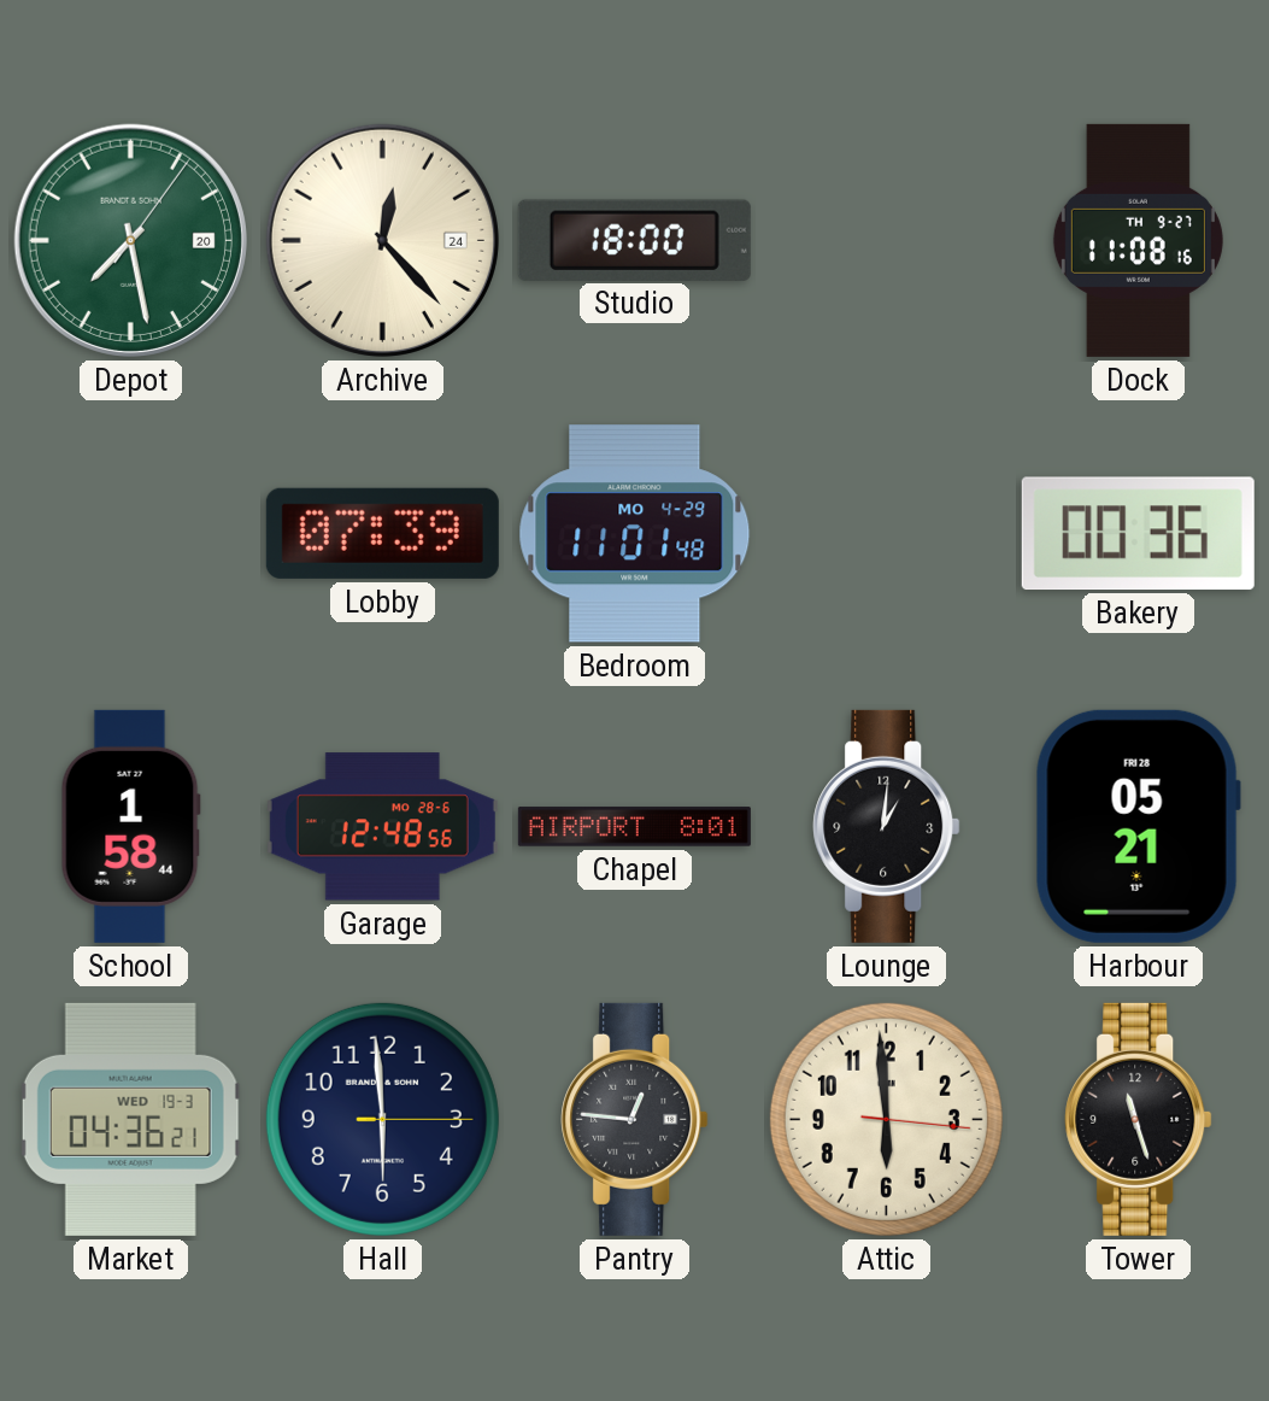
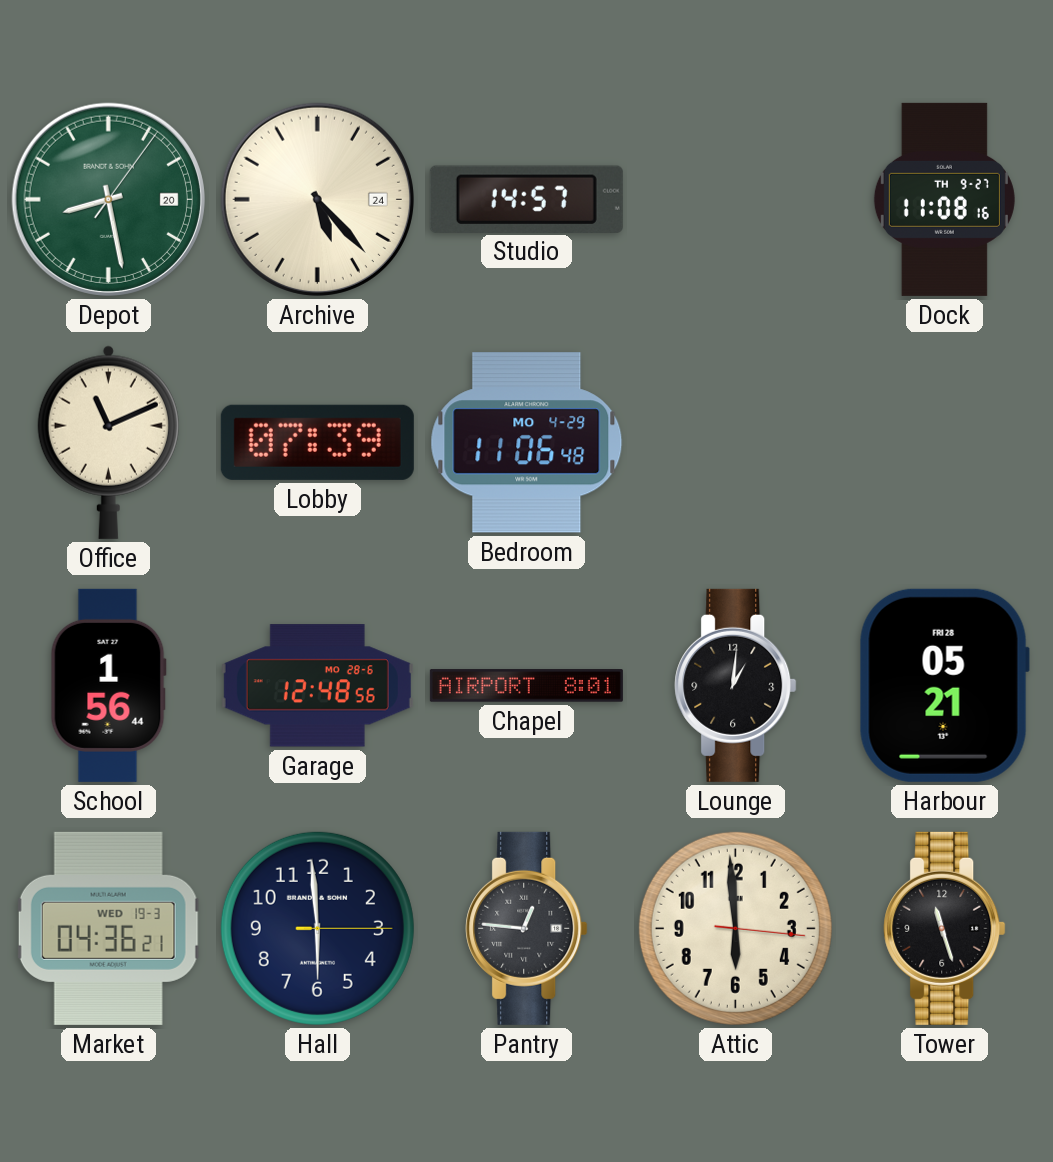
Depot: 7:28 -> 8:28
Archive: 12:23 -> 5:23
Studio: 18:00 -> 14:57
Office: none -> 11:11
Bedroom: 11:01 -> 11:06
Bakery: 00:36 -> none
School: 1:58 -> 1:56
